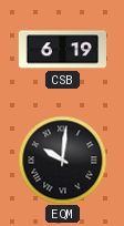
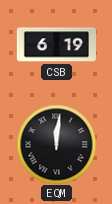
EQM: 10:01 -> 12:01
